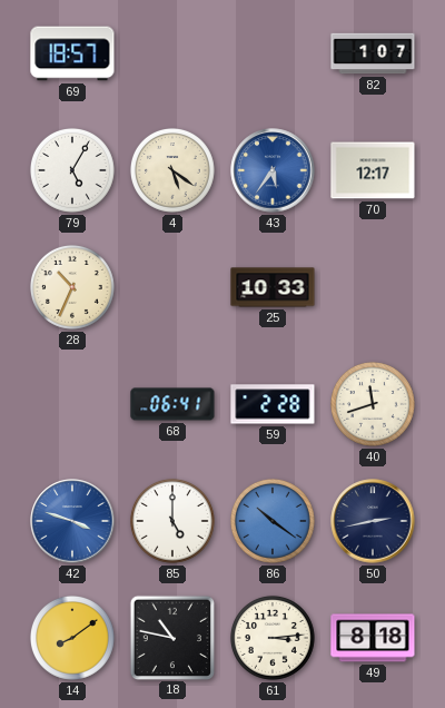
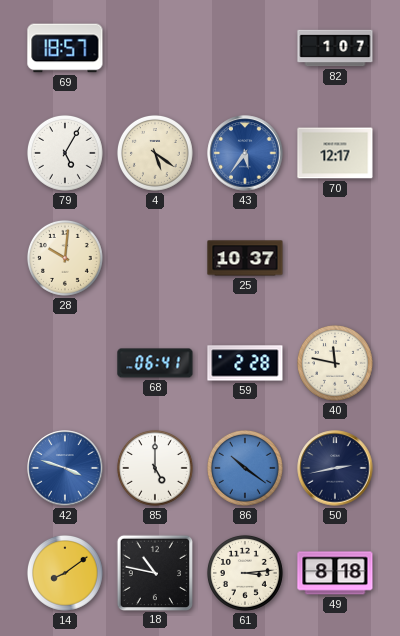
28: 10:34 -> 10:01
25: 10:33 -> 10:37
40: 11:42 -> 11:47
